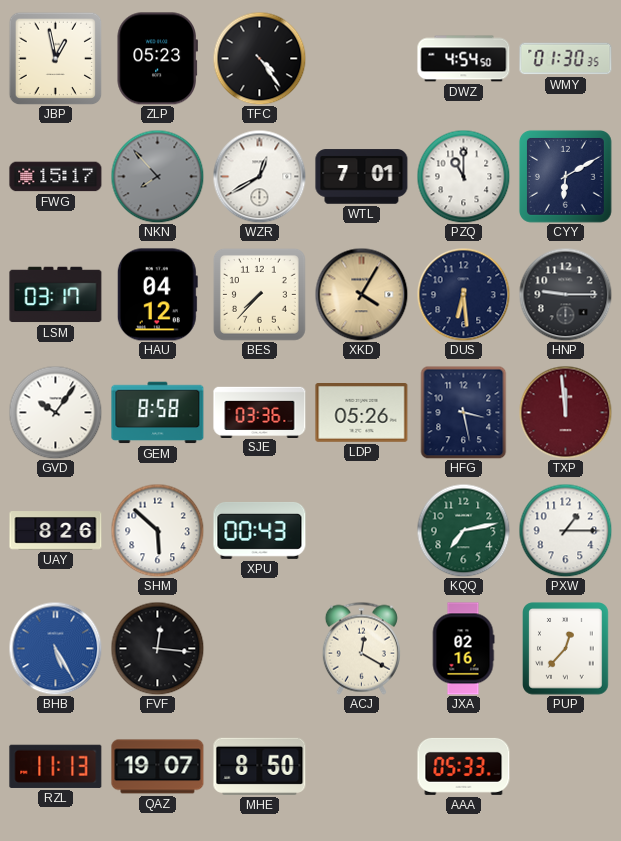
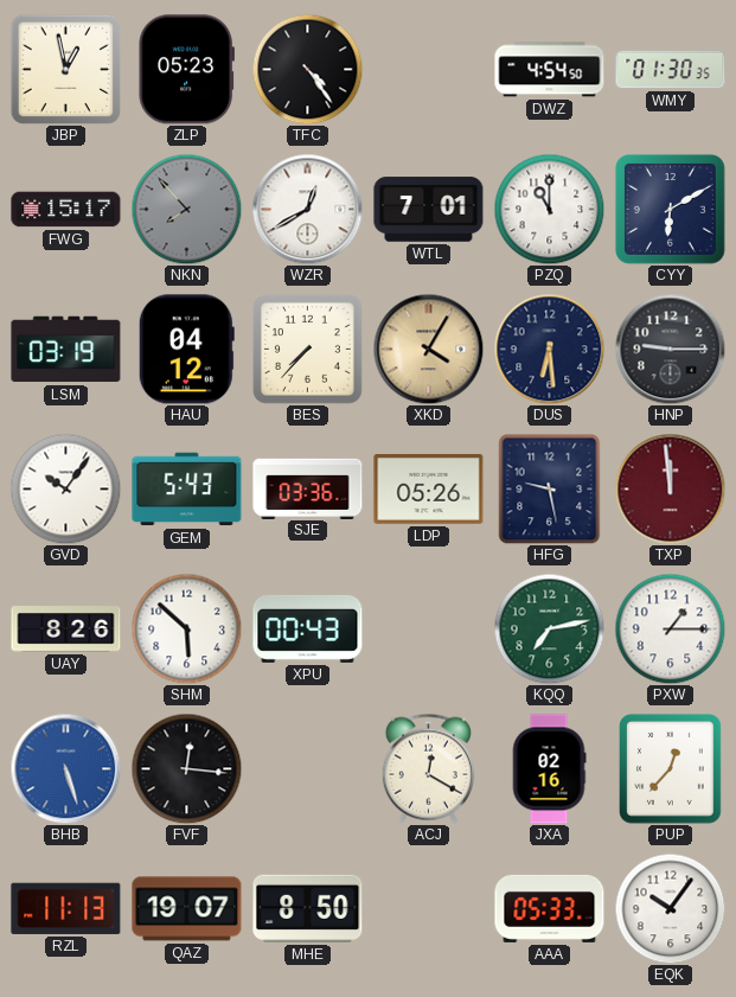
LSM: 03:17 -> 03:19
GEM: 8:58 -> 5:43
HFG: 3:28 -> 9:28
BHB: 5:25 -> 5:27
EQK: none -> 10:06
